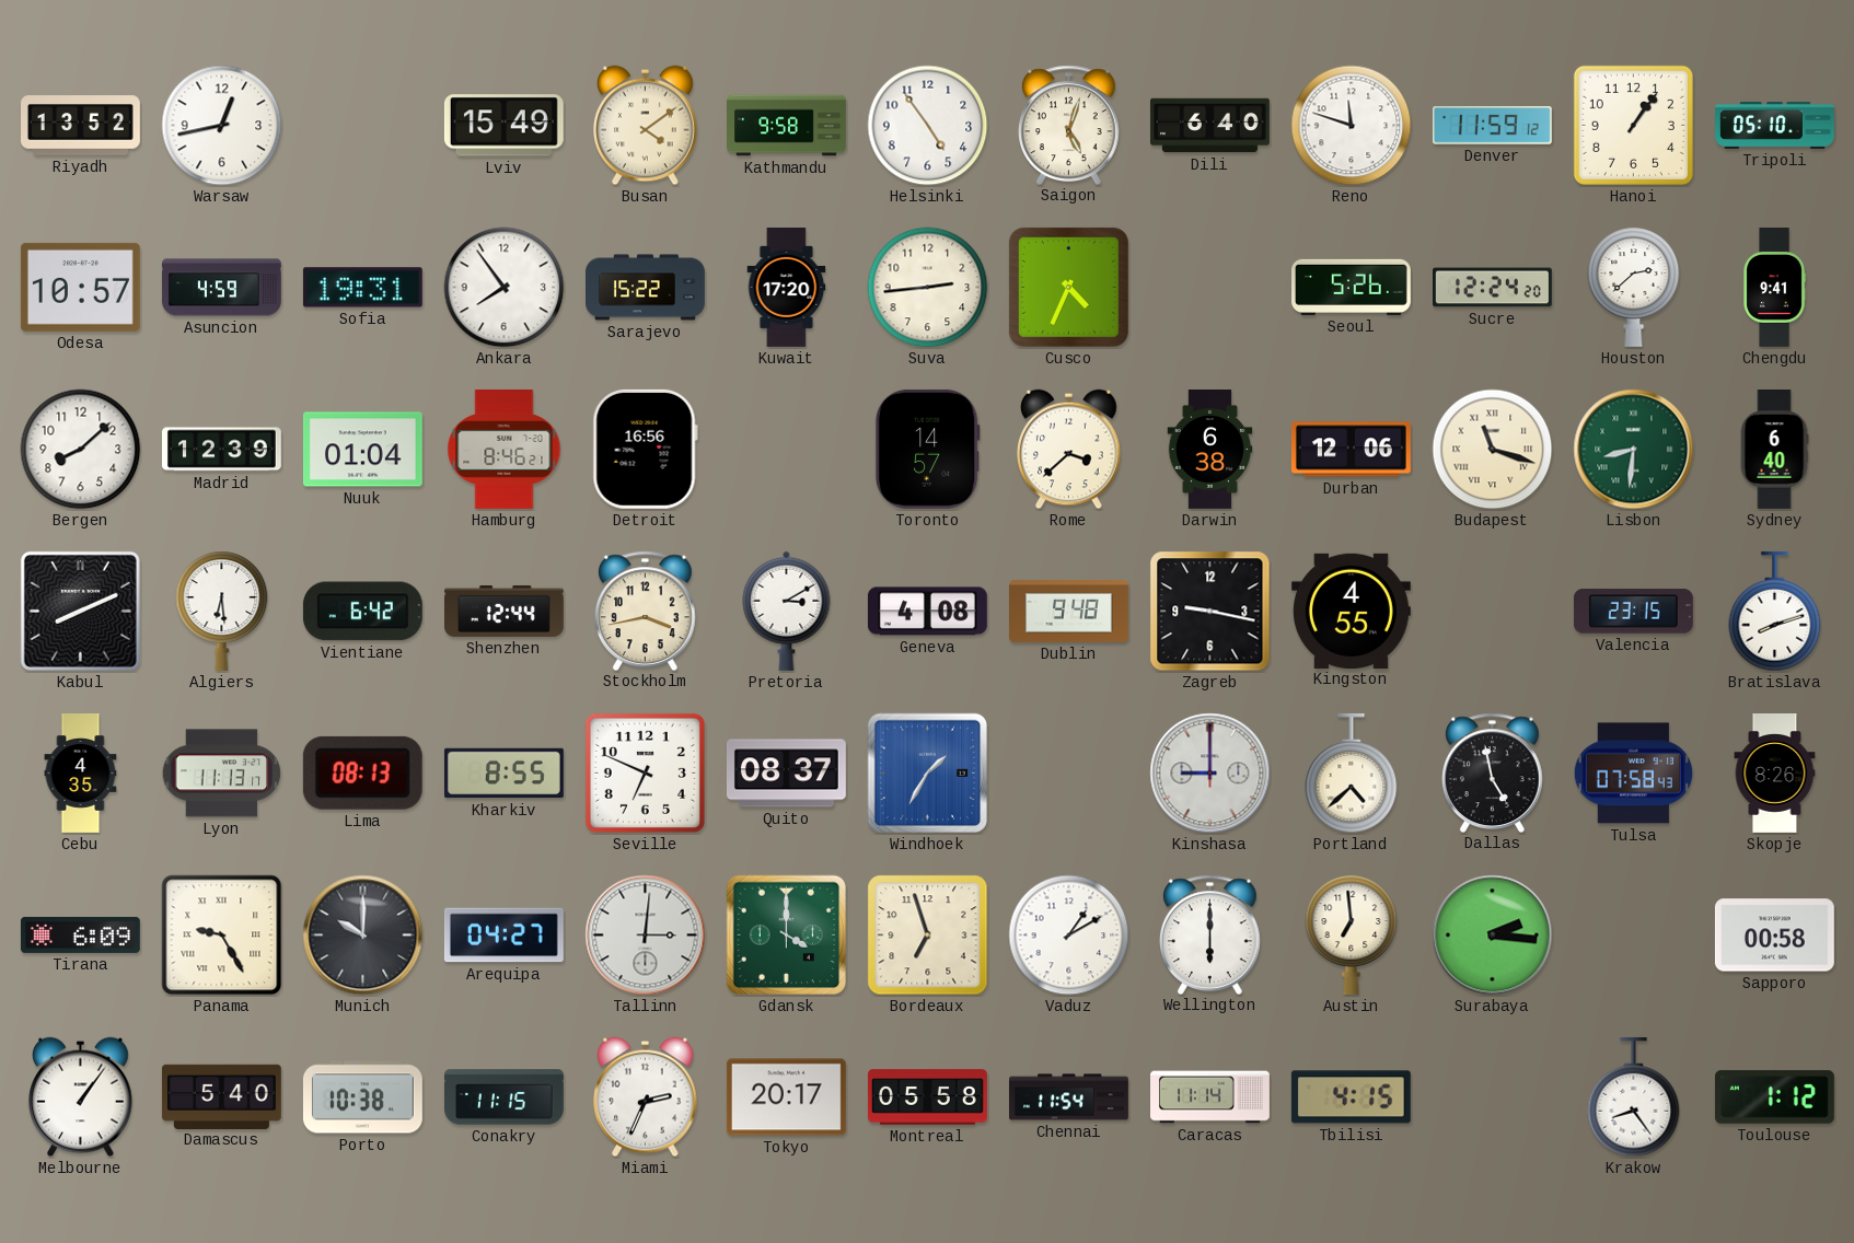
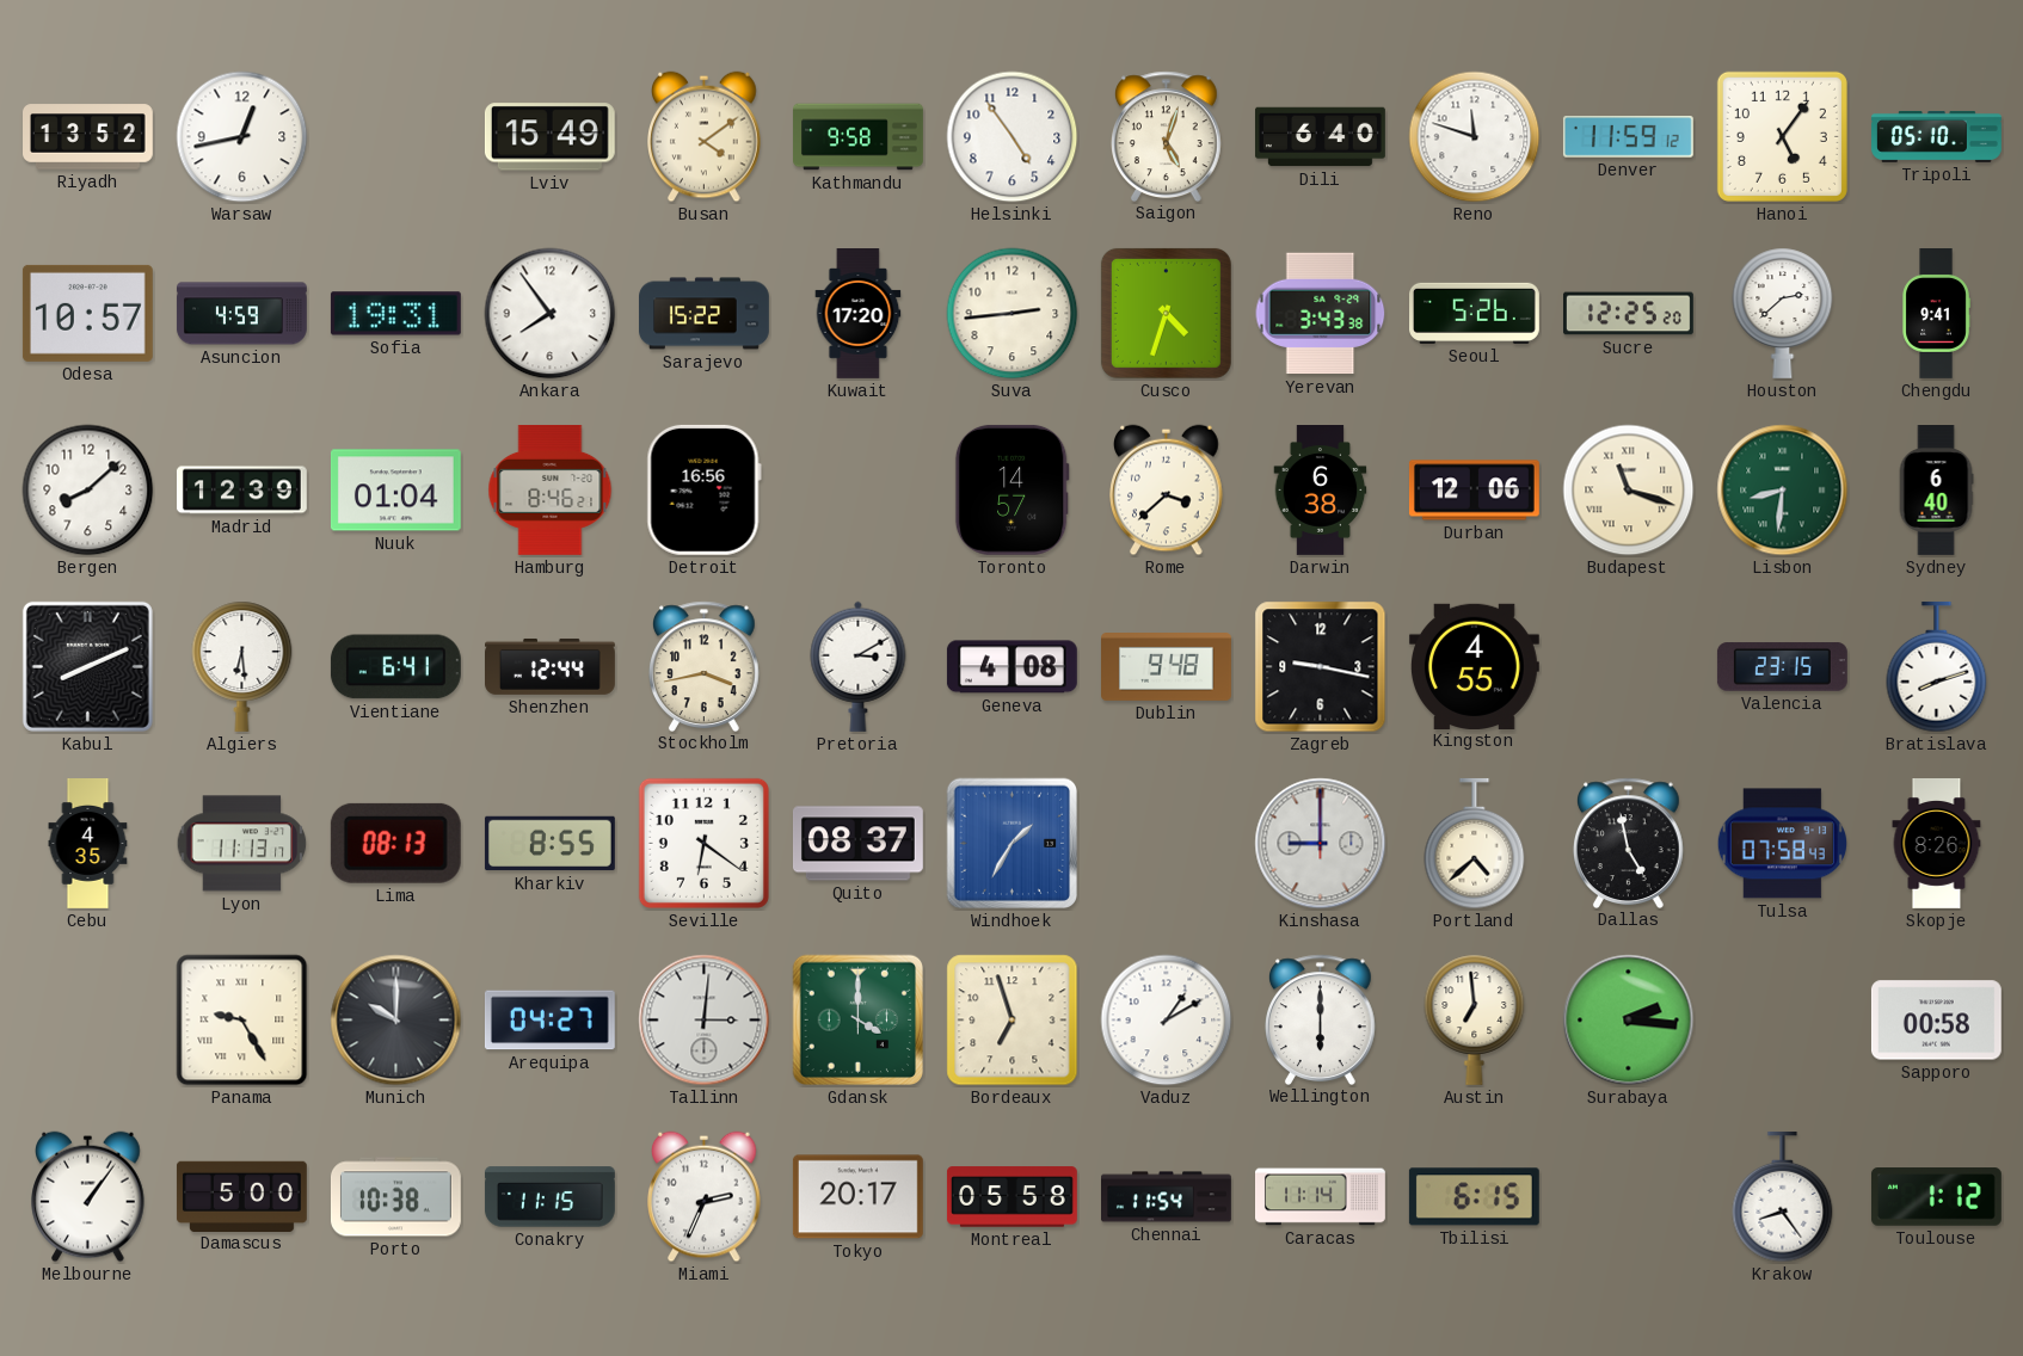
Hanoi: 1:06 -> 5:06
Cusco: 4:34 -> 4:33
Yerevan: none -> 3:43
Sucre: 12:24 -> 12:25
Vientiane: 6:42 -> 6:41
Seville: 6:49 -> 6:21
Tirana: 6:09 -> none
Damascus: 5:40 -> 5:00
Tbilisi: 4:15 -> 6:15
